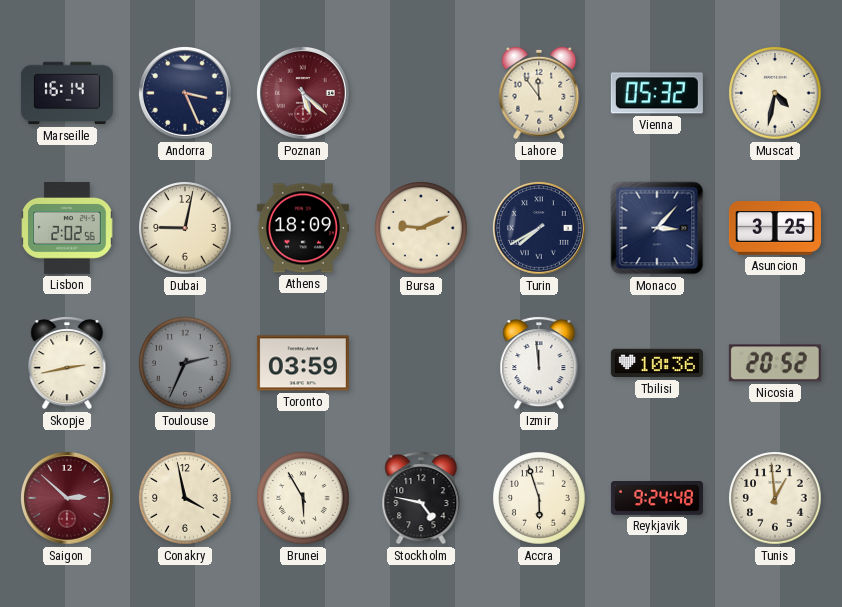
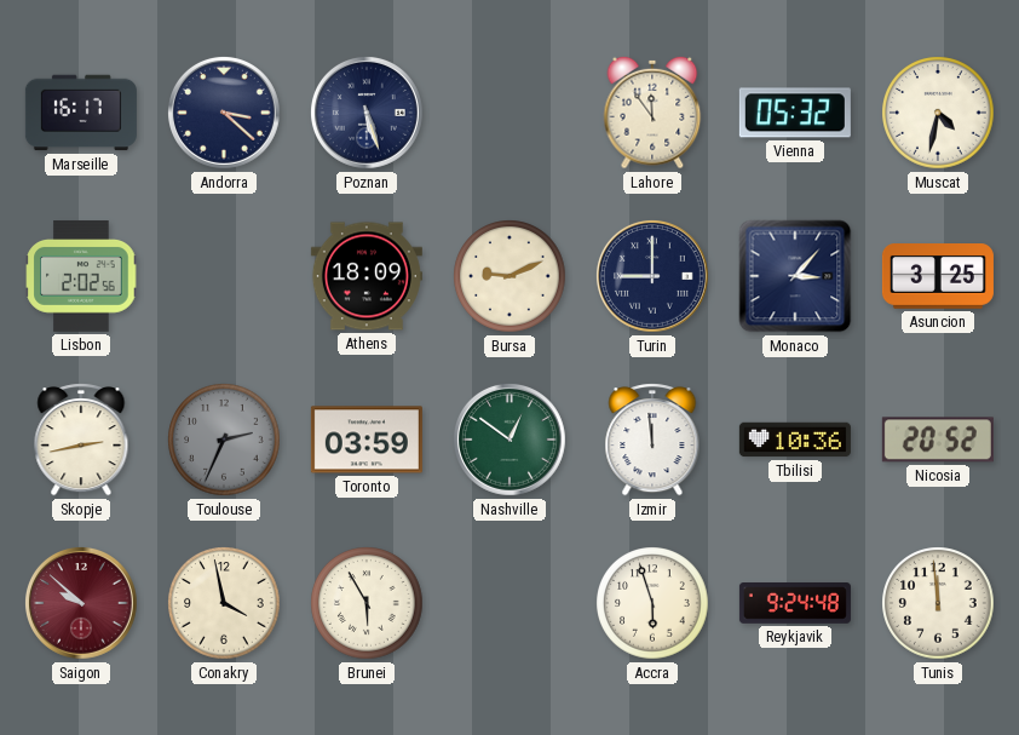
Marseille: 16:14 -> 16:17
Andorra: 3:26 -> 3:22
Poznan: 5:22 -> 5:27
Poznan dial: burgundy -> navy
Dubai: 9:02 -> none
Turin: 7:40 -> 9:00
Nashville: none -> 12:51
Saigon: 2:52 -> 9:52
Stockholm: 4:47 -> none
Tunis: 12:59 -> 11:59
